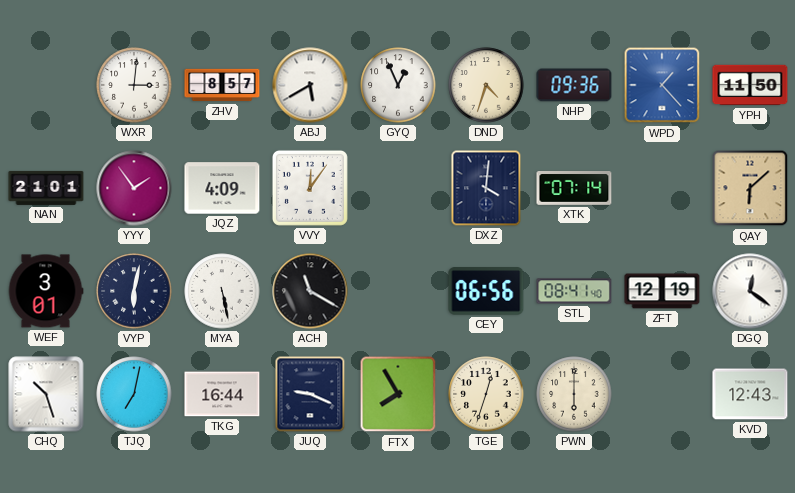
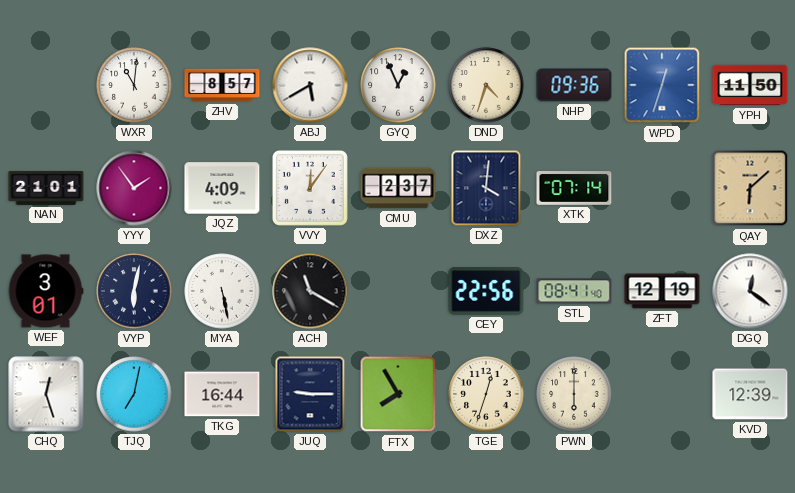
WXR: 3:01 -> 11:01
WPD: 1:23 -> 12:33
CMU: none -> 2:37
CEY: 06:56 -> 22:56
CHQ: 10:27 -> 12:27
JUQ: 9:19 -> 9:15
KVD: 12:43 -> 12:39
